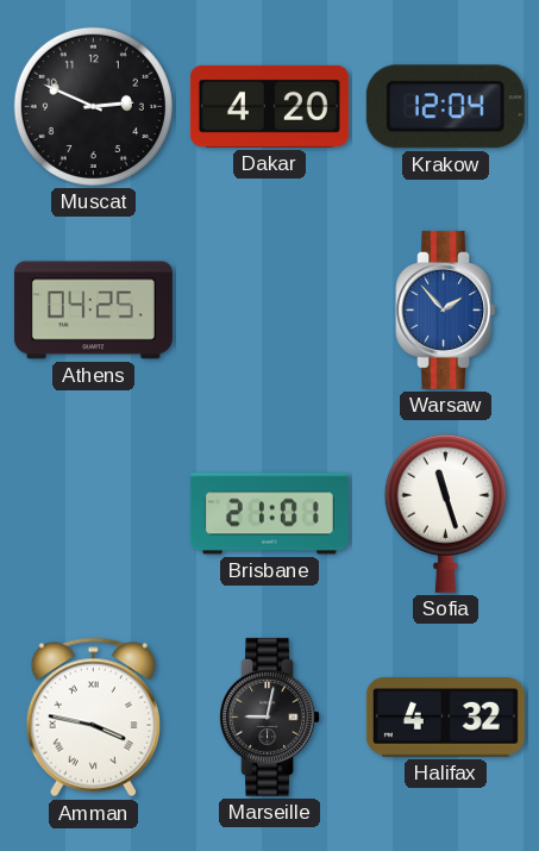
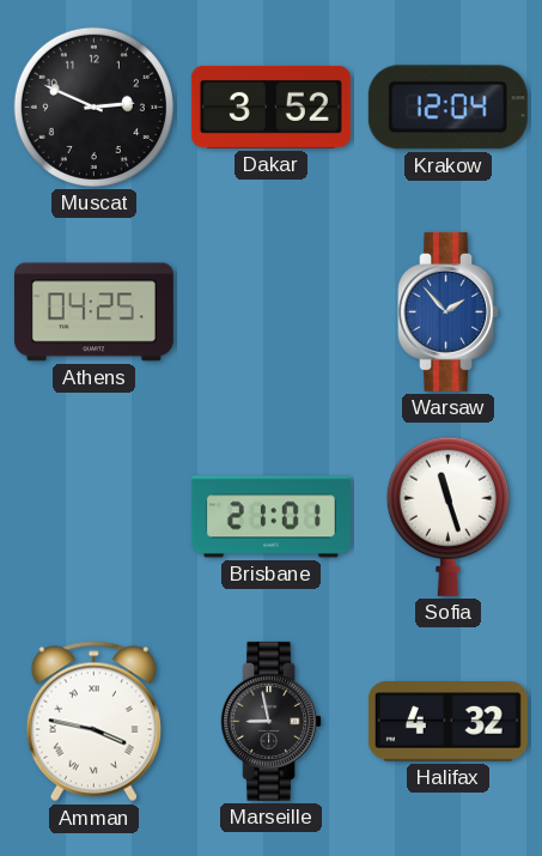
Dakar: 4:20 -> 3:52
Marseille: 9:02 -> 8:58
